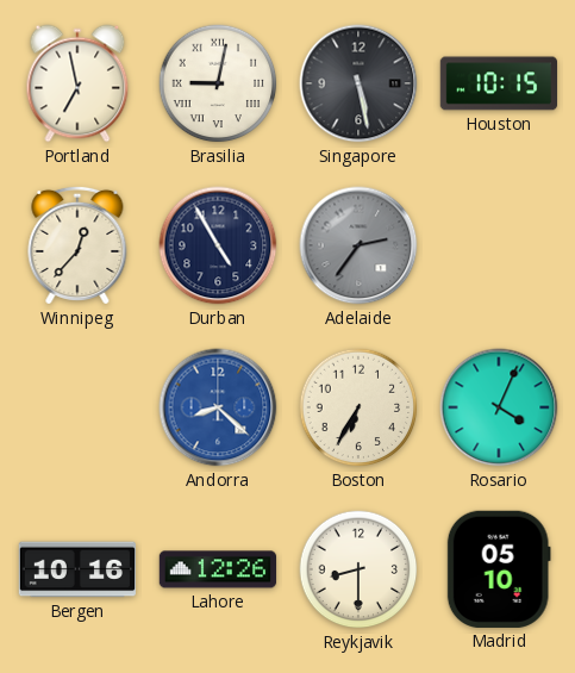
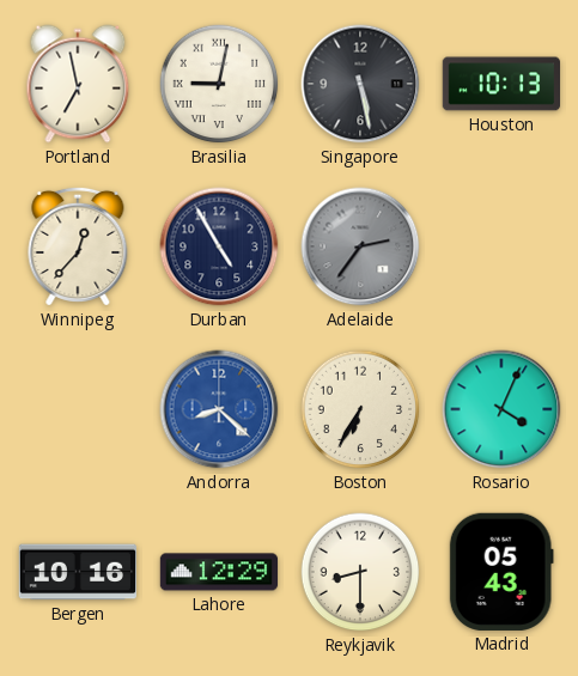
Houston: 10:15 -> 10:13
Lahore: 12:26 -> 12:29
Madrid: 05:10 -> 05:43
